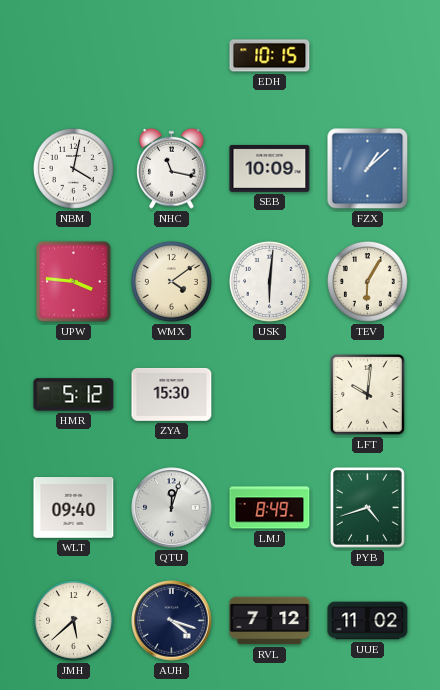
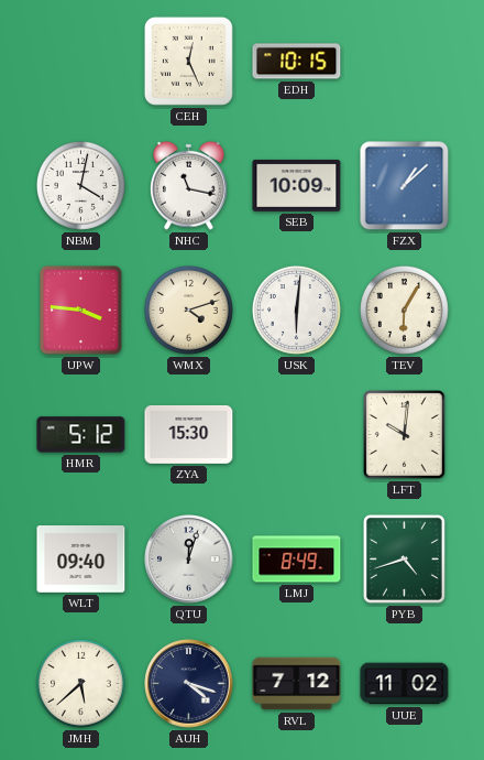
CEH: none -> 12:26
WMX: 4:09 -> 4:12
